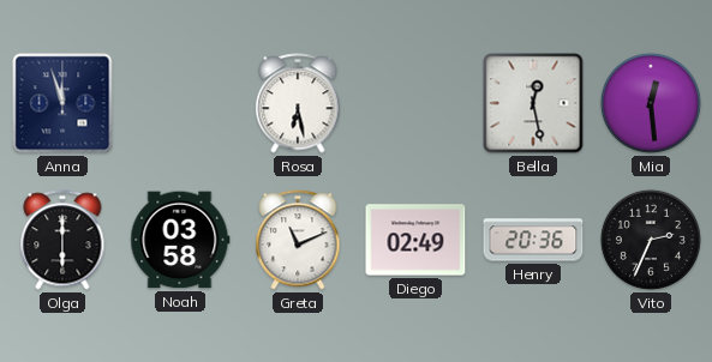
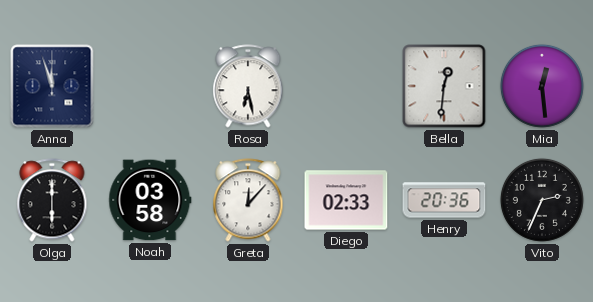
Bella: 12:28 -> 12:31
Greta: 11:11 -> 12:07
Diego: 02:49 -> 02:33
